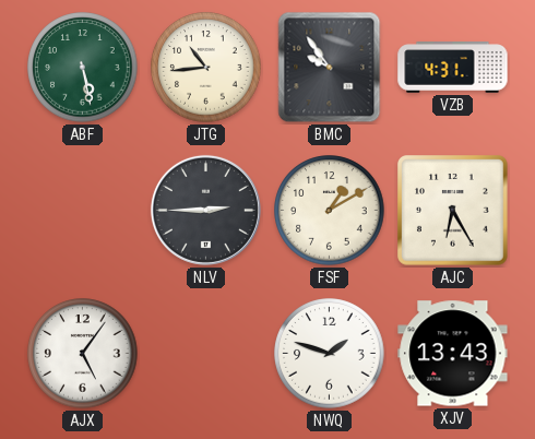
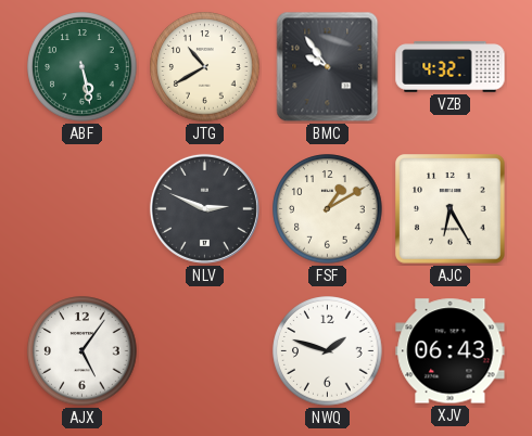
JTG: 10:44 -> 10:40
VZB: 4:31 -> 4:32
NLV: 2:45 -> 2:49
XJV: 13:43 -> 06:43
